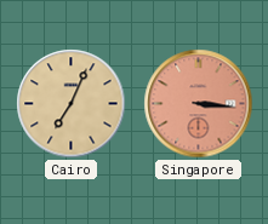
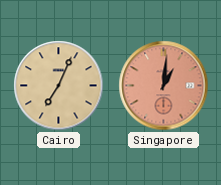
Singapore: 3:16 -> 1:01
